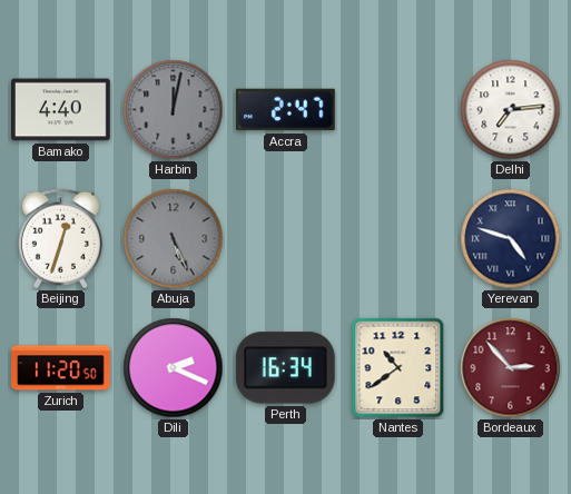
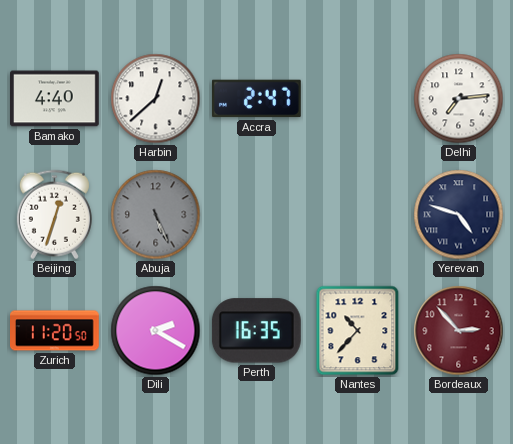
Harbin: 12:02 -> 12:38
Harbin dial: grey -> white
Dili: 2:19 -> 2:20
Perth: 16:34 -> 16:35
Nantes: 10:39 -> 10:37
